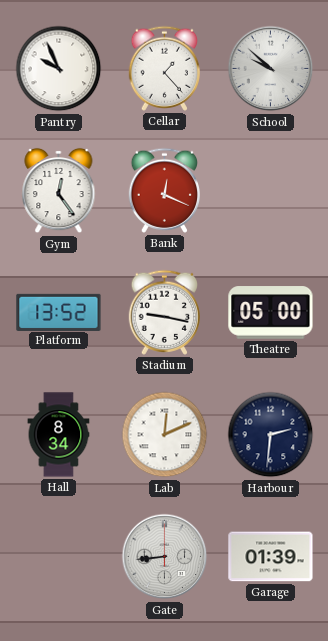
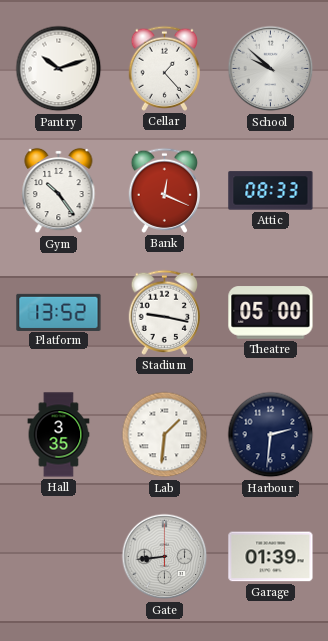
Pantry: 9:56 -> 10:12
Gym: 12:24 -> 10:24
Attic: none -> 08:33
Hall: 8:34 -> 3:35
Lab: 12:11 -> 1:31
